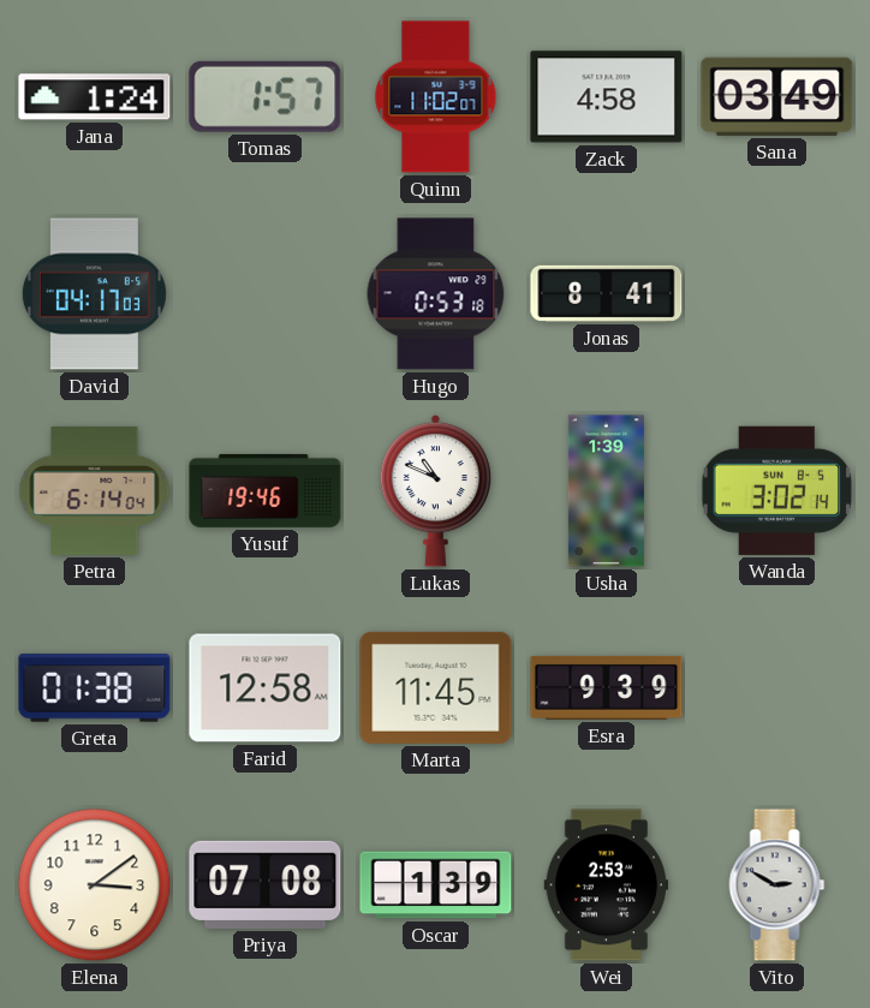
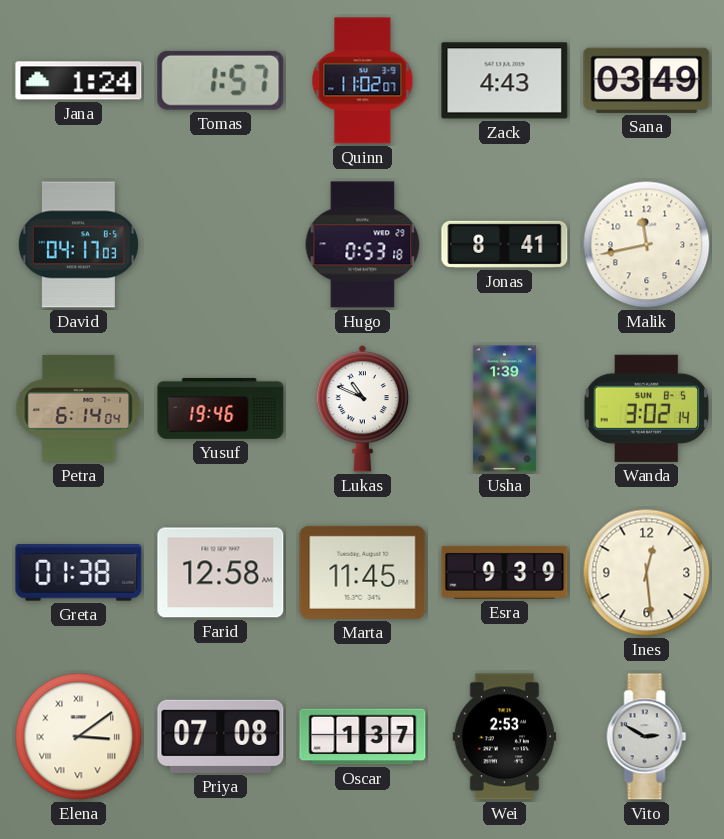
Zack: 4:58 -> 4:43
Malik: none -> 11:43
Ines: none -> 12:29
Elena numerals: Arabic -> Roman
Oscar: 1:39 -> 1:37
